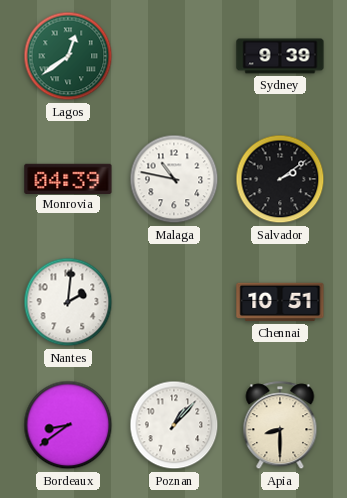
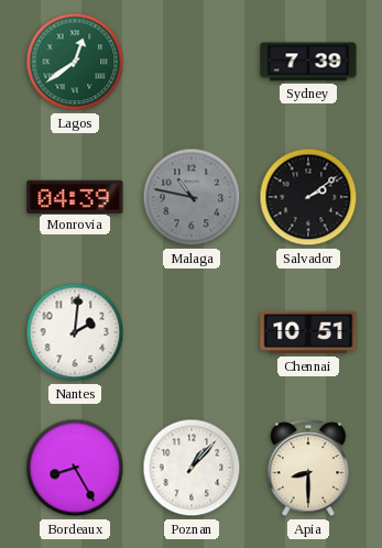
Sydney: 9:39 -> 7:39
Malaga dial: white -> grey
Bordeaux: 8:39 -> 8:25
